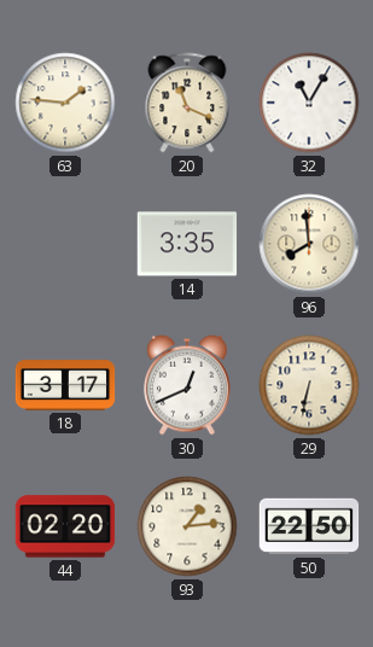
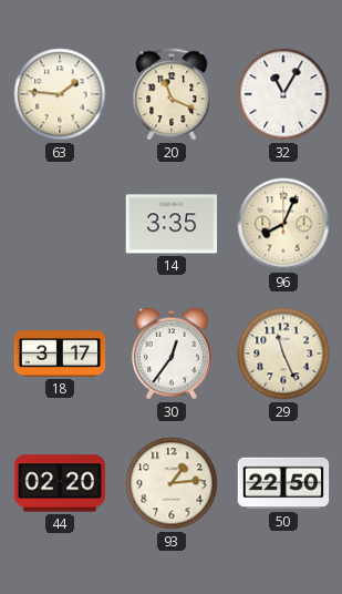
96: 7:59 -> 8:04
30: 12:41 -> 12:36
29: 6:32 -> 11:26
